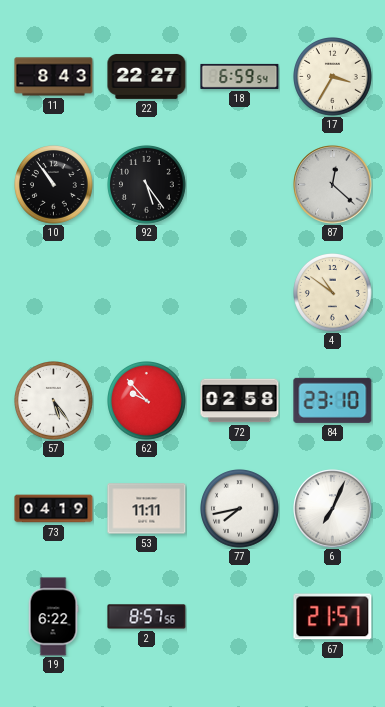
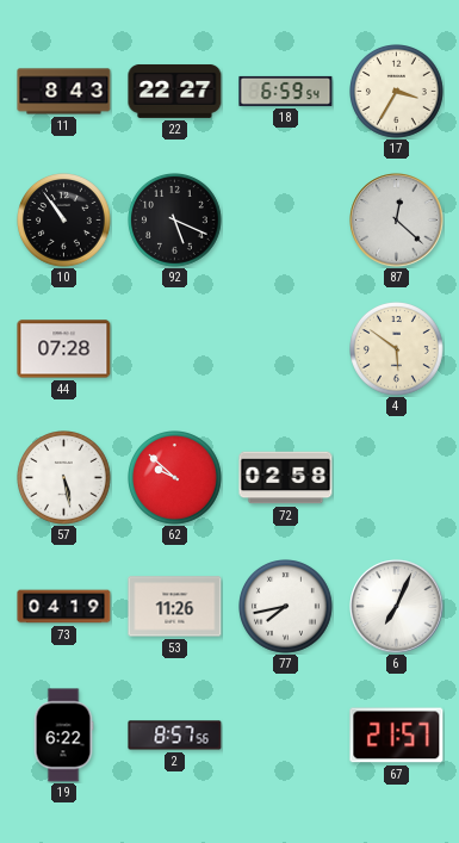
92: 5:24 -> 5:19
44: none -> 07:28
4: 10:51 -> 5:51
57: 5:24 -> 5:28
62: 9:53 -> 9:52
84: 23:10 -> none
53: 11:11 -> 11:26
